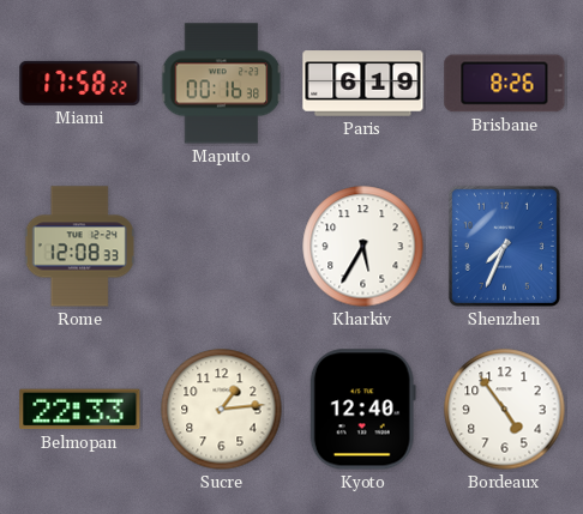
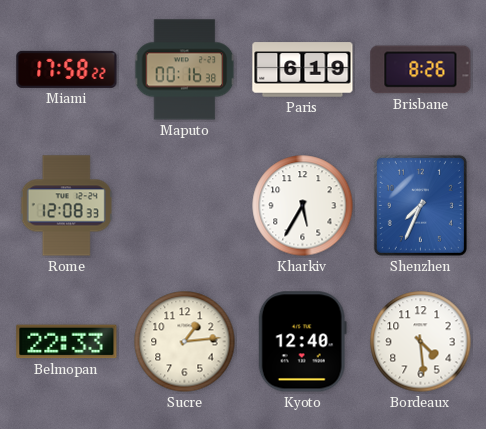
Bordeaux: 4:54 -> 4:29
